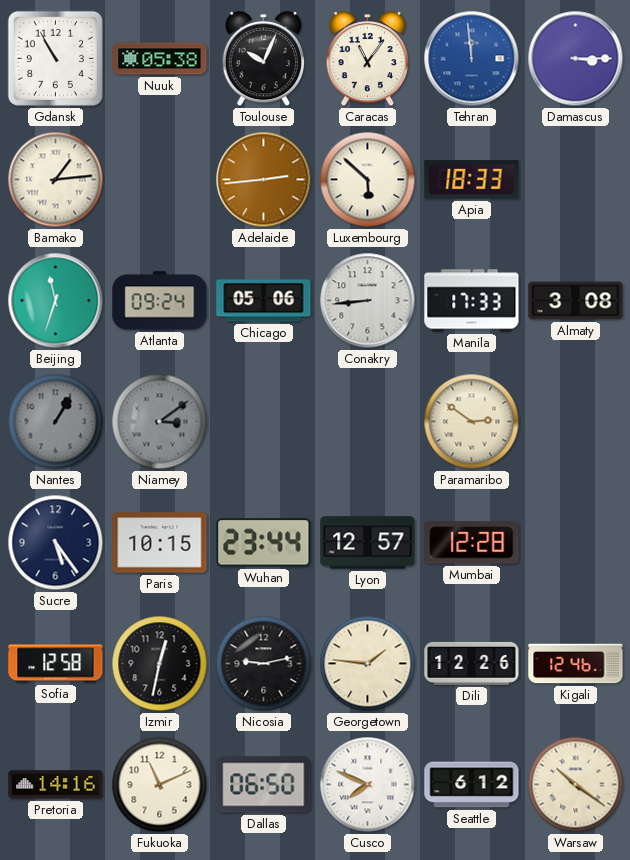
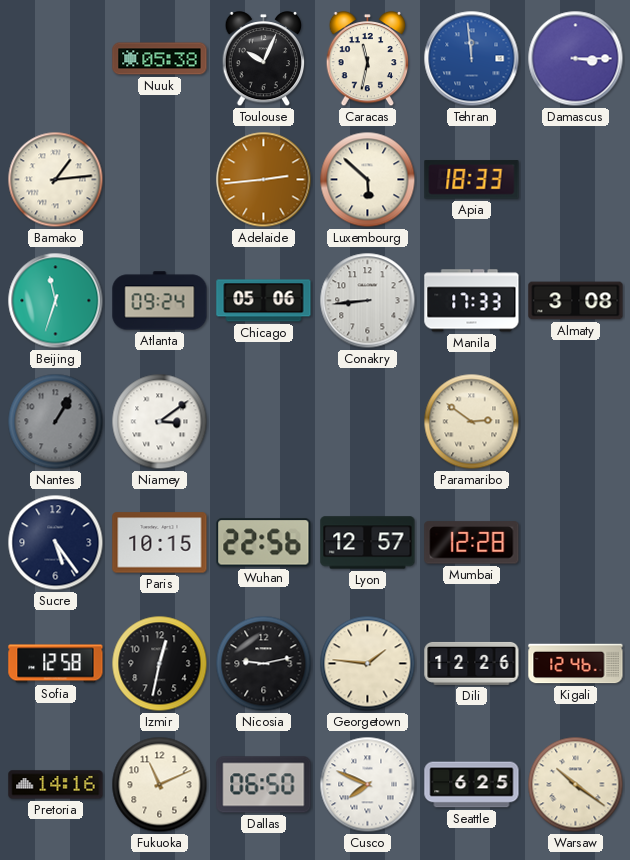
Gdansk: 10:55 -> none
Caracas: 11:06 -> 11:32
Niamey dial: grey -> white
Wuhan: 23:44 -> 22:56
Seattle: 6:12 -> 6:25
